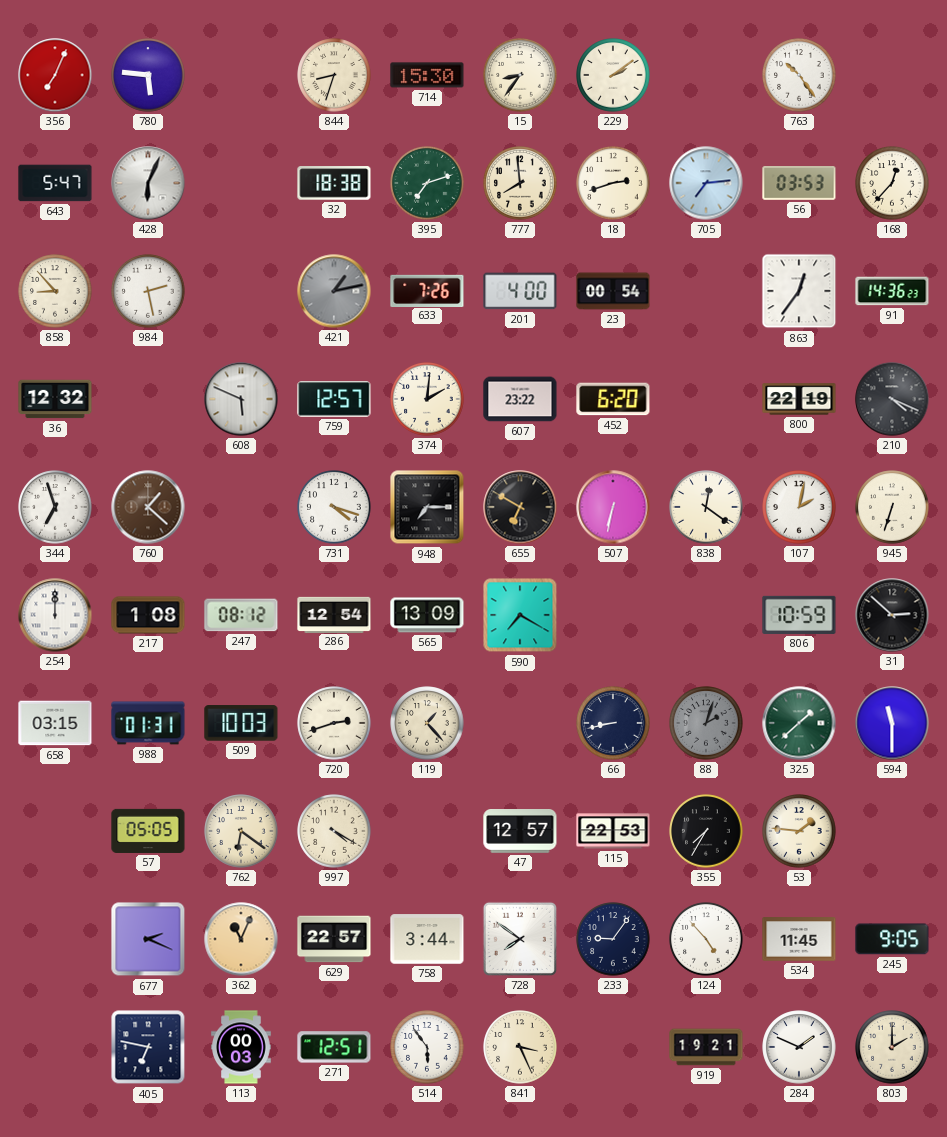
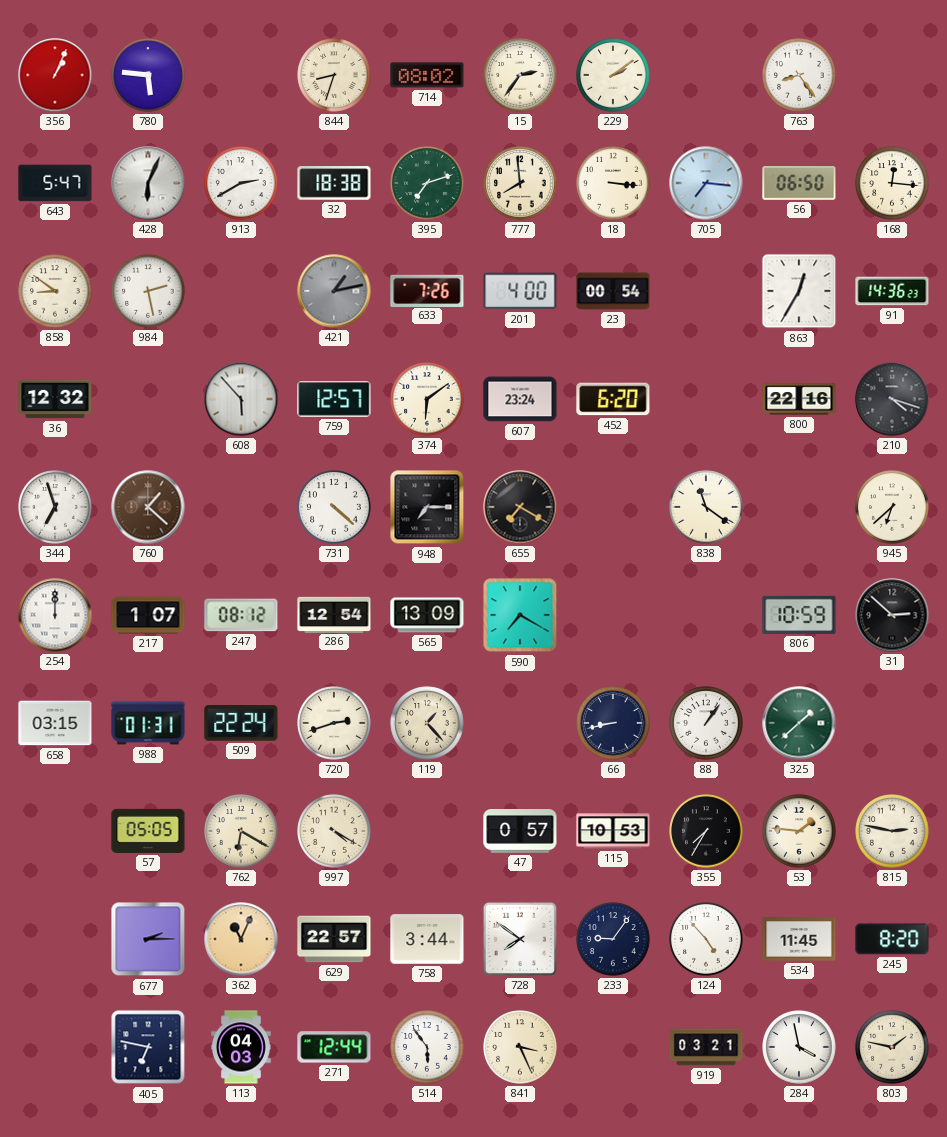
356: 7:04 -> 1:04
714: 15:30 -> 08:02
15: 8:36 -> 2:36
763: 10:24 -> 8:24
913: none -> 2:40
18: 2:42 -> 3:16
705: 7:14 -> 7:16
56: 03:53 -> 06:50
168: 12:37 -> 12:16
858: 8:53 -> 8:51
863: 12:36 -> 12:35
608: 5:49 -> 5:53
374: 2:01 -> 6:09
607: 23:22 -> 23:24
800: 22:19 -> 22:16
210: 4:19 -> 4:18
731: 4:18 -> 4:22
655: 6:50 -> 7:20
507: 6:32 -> none
838: 12:21 -> 11:21
107: 2:02 -> none
945: 6:33 -> 6:38
217: 1:08 -> 1:07
509: 10:03 -> 22:24
88: 2:03 -> 1:06
88 dial: grey -> white
594: 11:30 -> none
762: 6:21 -> 6:20
47: 12:57 -> 0:57
115: 22:53 -> 10:53
815: none -> 2:47
677: 2:19 -> 2:15
245: 9:05 -> 8:20
113: 00:03 -> 04:03
271: 12:51 -> 12:44
919: 19:21 -> 03:21
284: 1:49 -> 3:58
803: 2:00 -> 1:47
